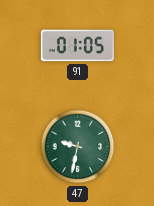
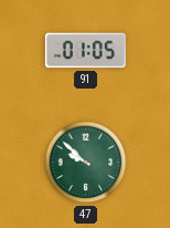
47: 9:32 -> 9:52
